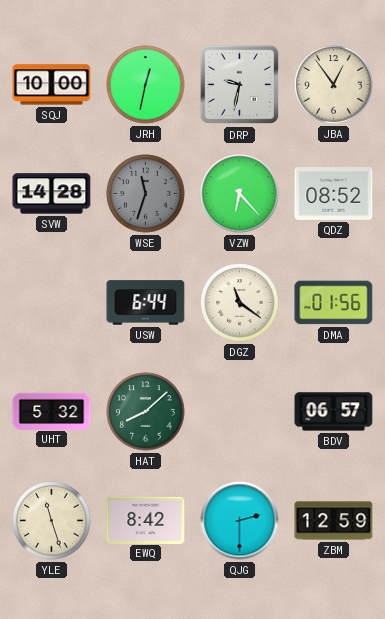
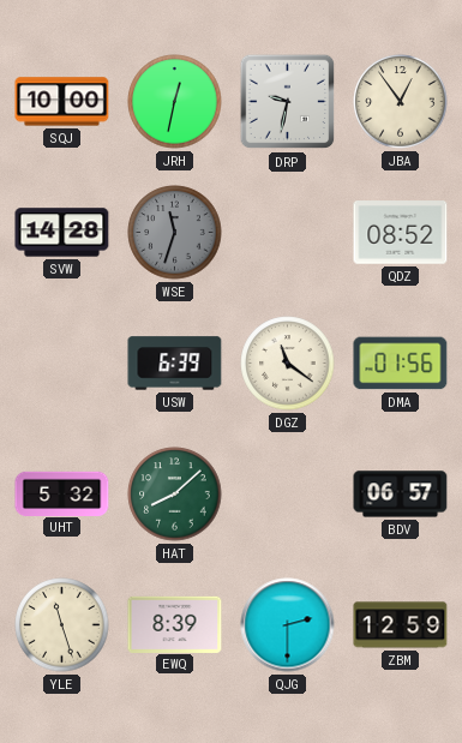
VZW: 6:23 -> none
USW: 6:44 -> 6:39
EWQ: 8:42 -> 8:39
